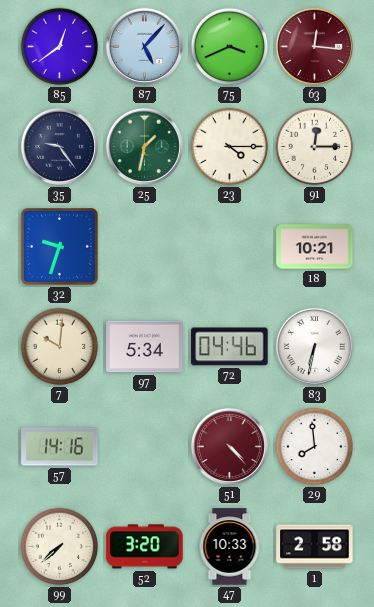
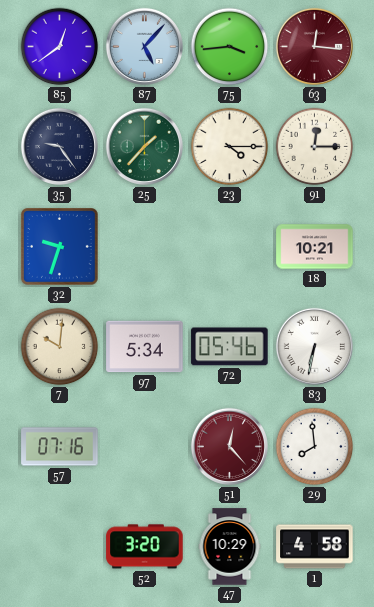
75: 3:41 -> 3:44
25: 1:32 -> 1:37
72: 04:46 -> 05:46
57: 14:16 -> 07:16
51: 4:23 -> 12:23
99: 7:38 -> none
47: 10:33 -> 10:29
1: 2:58 -> 4:58
